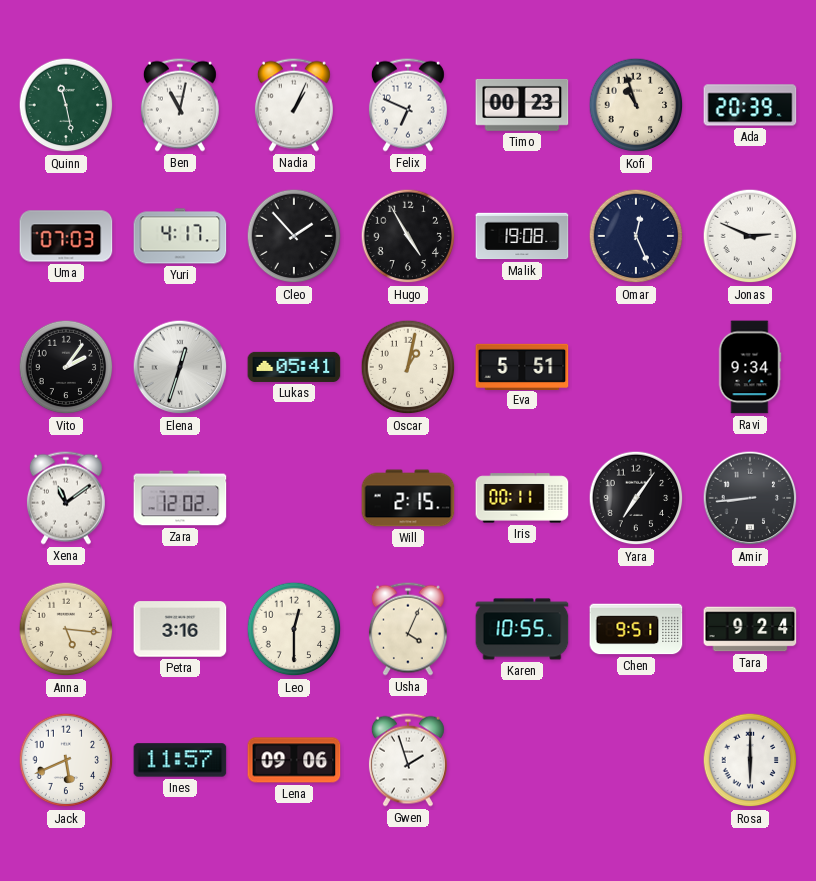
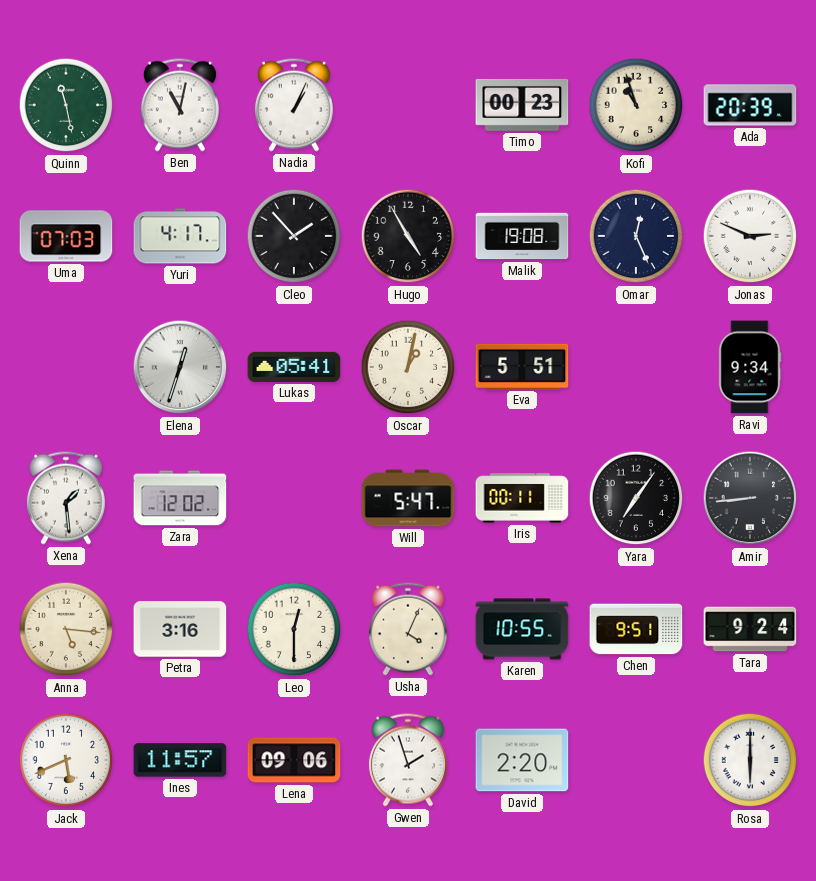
Felix: 6:49 -> none
Vito: 2:06 -> none
Xena: 11:09 -> 1:29
Will: 2:15 -> 5:47
David: none -> 2:20
